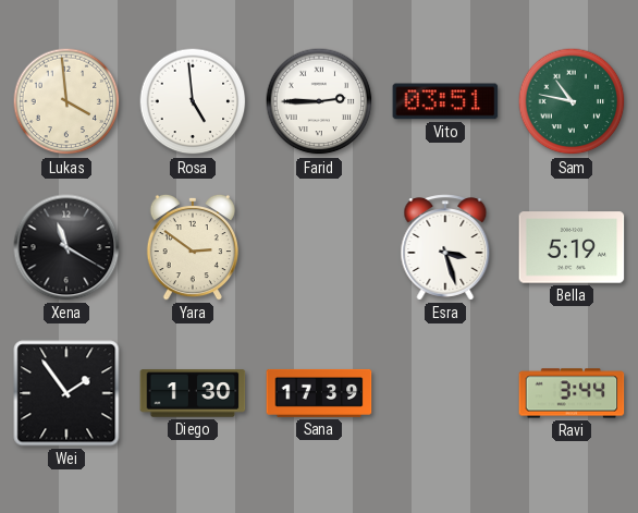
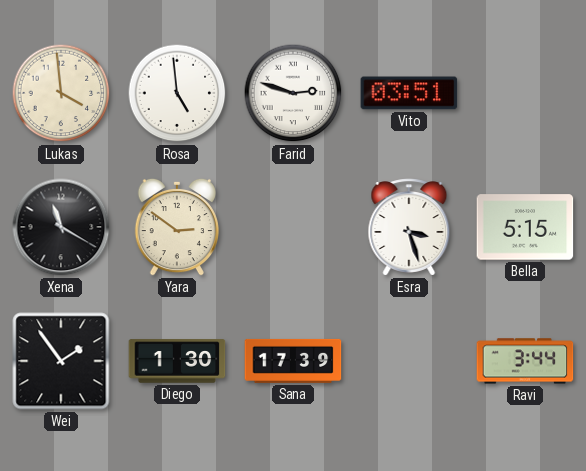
Farid: 2:45 -> 2:48
Sam: 10:47 -> none
Bella: 5:19 -> 5:15
